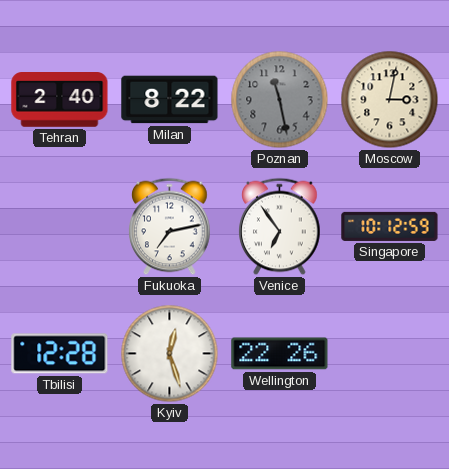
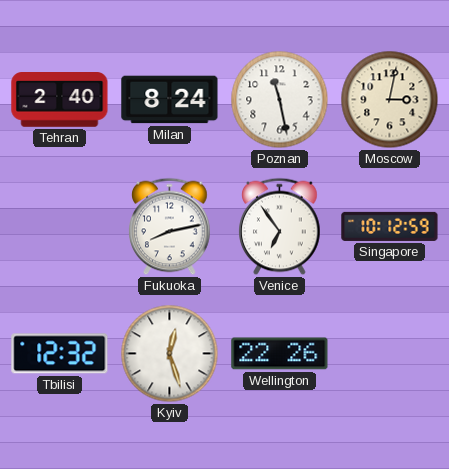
Milan: 8:22 -> 8:24
Poznan dial: grey -> white
Fukuoka: 7:13 -> 8:13
Tbilisi: 12:28 -> 12:32
